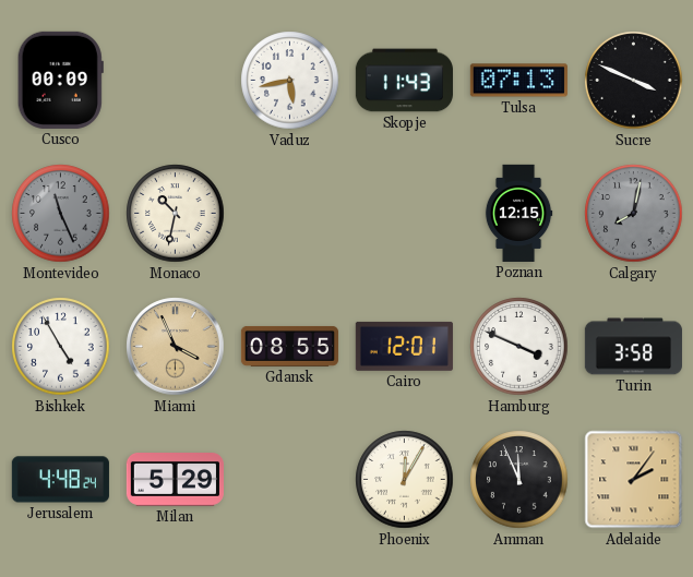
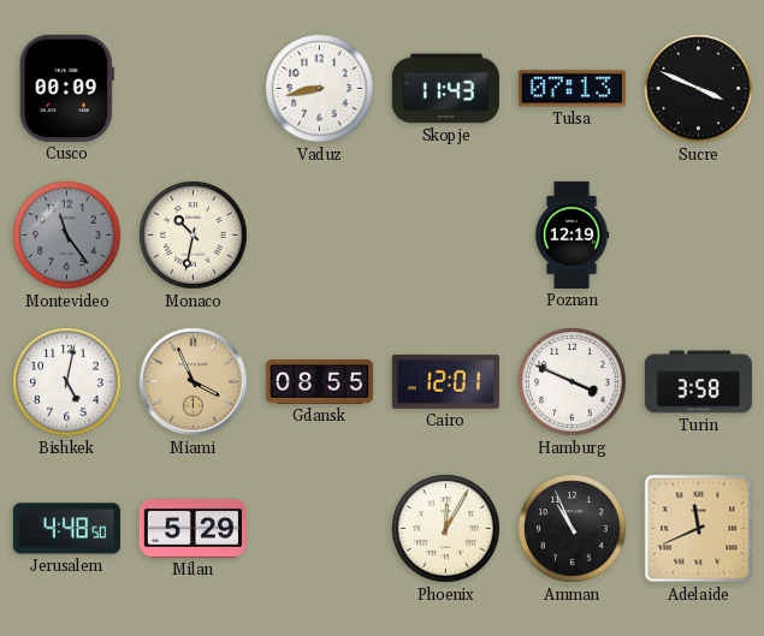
Vaduz: 5:43 -> 8:43
Montevideo: 11:26 -> 11:24
Poznan: 12:15 -> 12:19
Calgary: 8:02 -> none
Bishkek: 4:55 -> 5:02
Jerusalem: 4:48:24 -> 4:48:50
Amman: 11:56 -> 10:56
Adelaide: 2:06 -> 11:41
